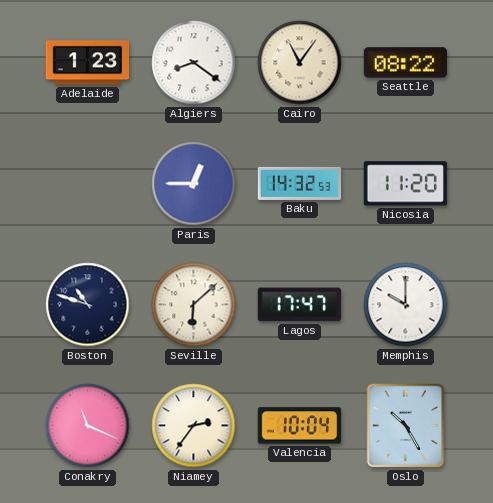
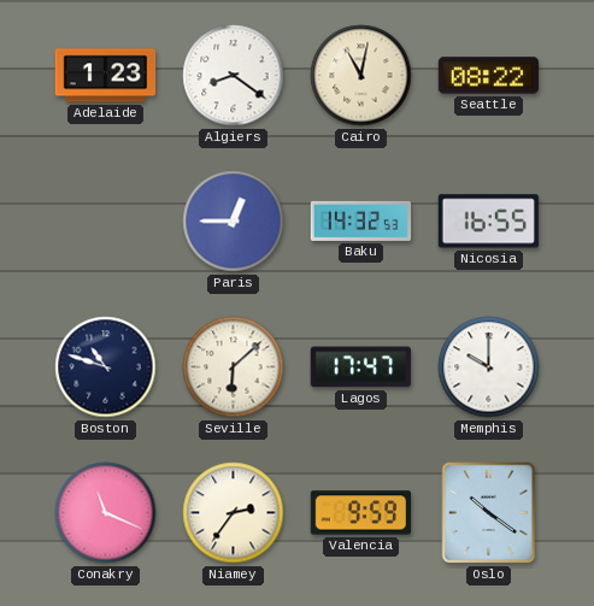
Cairo: 11:06 -> 11:02
Nicosia: 11:20 -> 16:55
Valencia: 10:04 -> 9:59
Oslo: 10:25 -> 10:21
